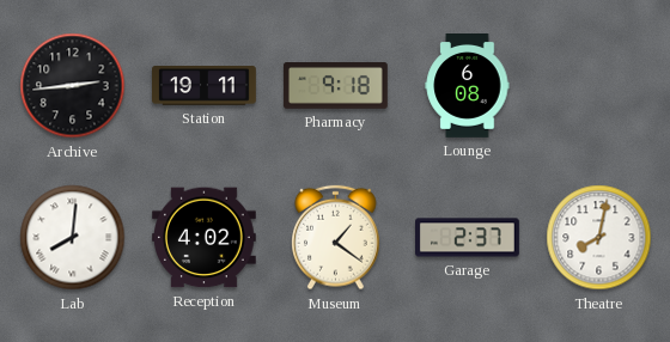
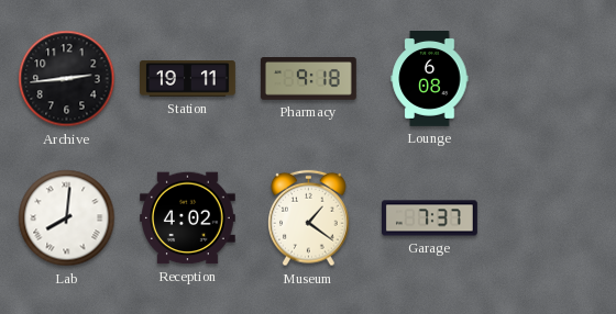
Garage: 2:37 -> 7:37
Theatre: 8:02 -> none
